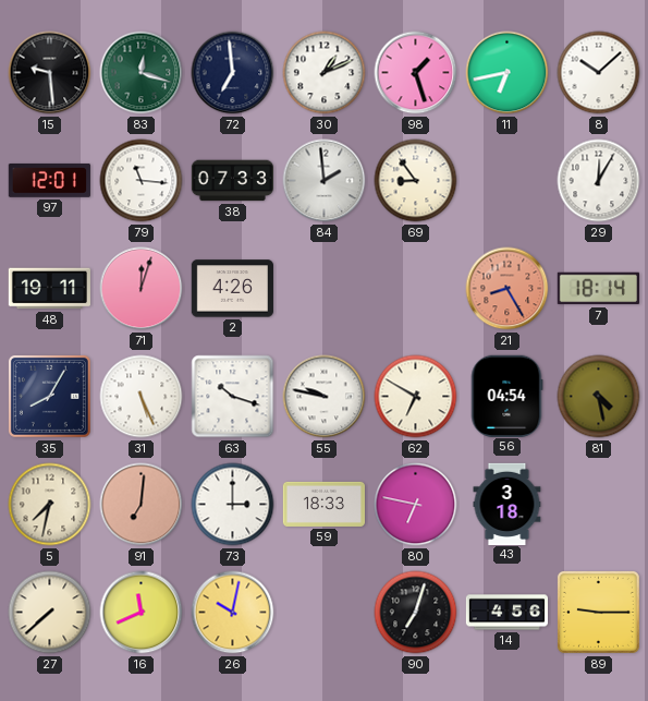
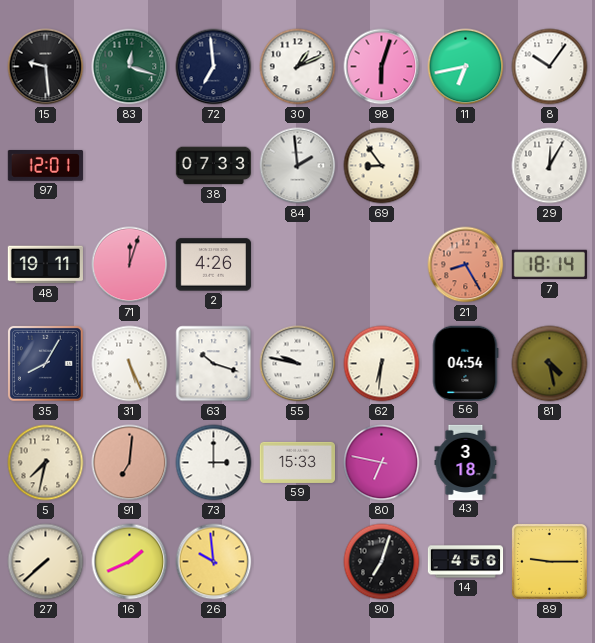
98: 1:27 -> 6:03
8: 10:08 -> 10:06
79: 11:16 -> none
62: 6:50 -> 6:31
59: 18:33 -> 15:33
16: 11:41 -> 1:41
26: 10:02 -> 9:59
